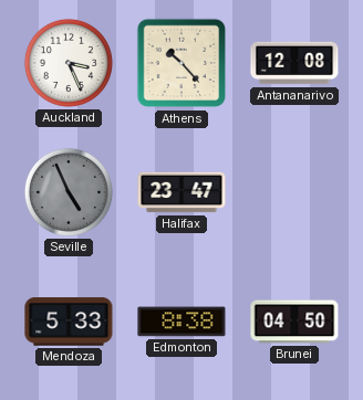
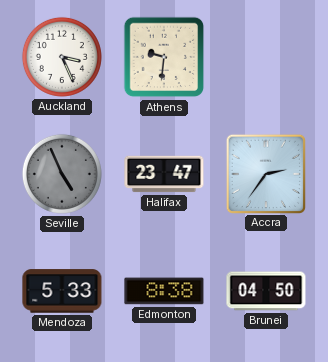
Athens: 10:23 -> 9:31
Antananarivo: 12:08 -> none
Accra: none -> 2:36
